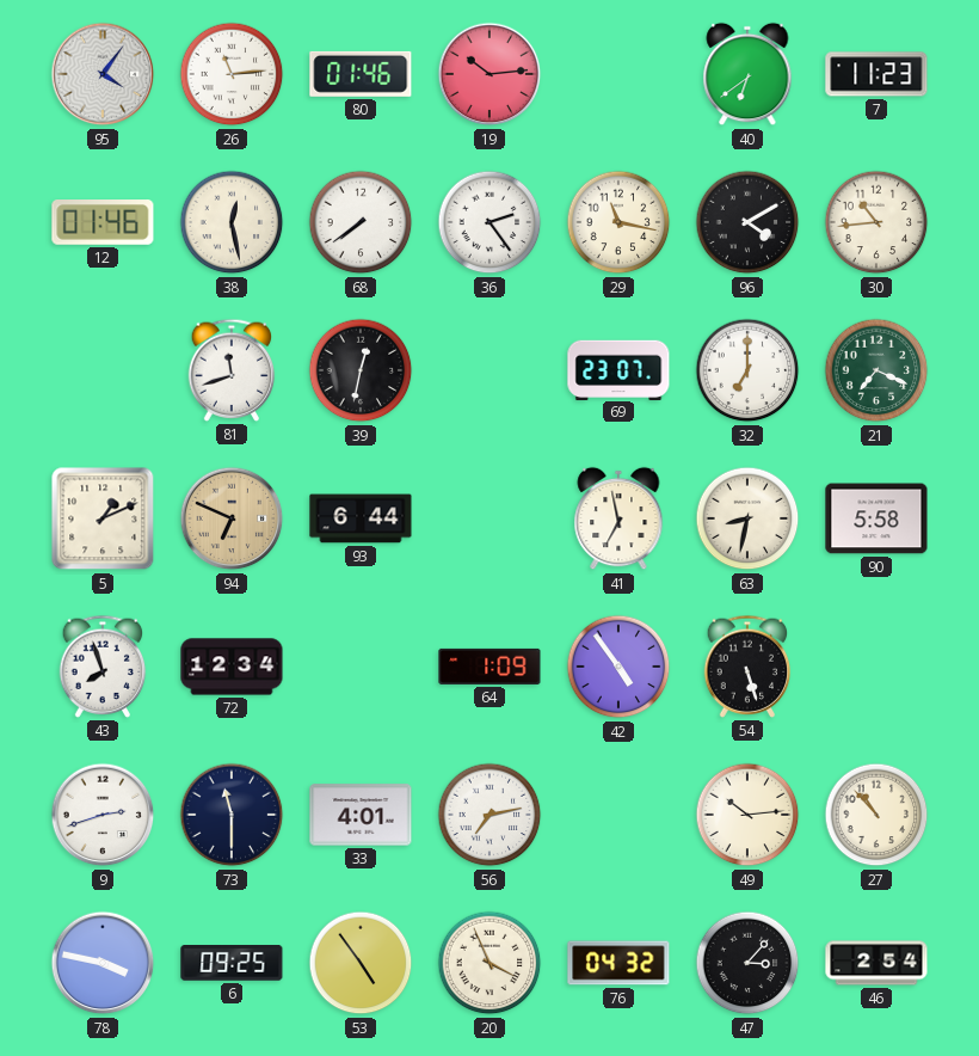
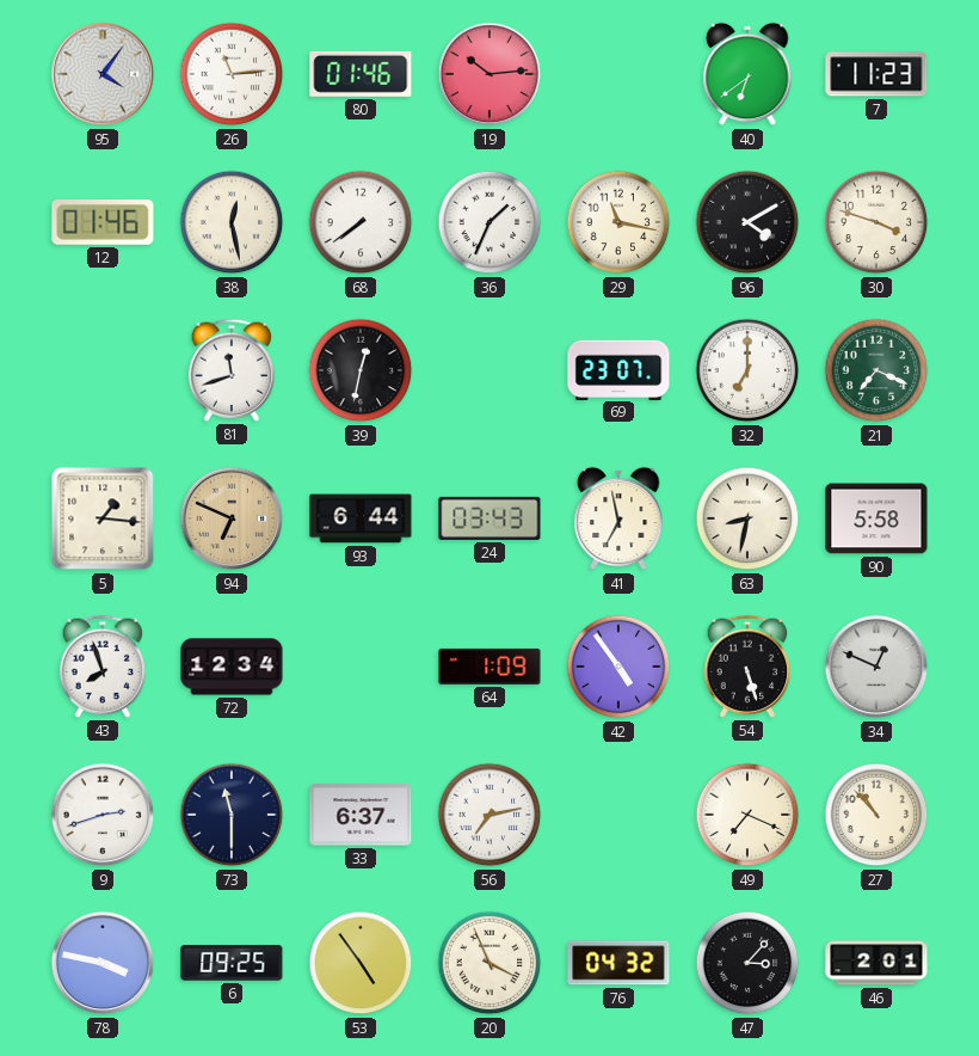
36: 2:24 -> 1:34
30: 10:44 -> 3:48
5: 1:11 -> 1:16
24: none -> 03:43
34: none -> 12:49
33: 4:01 -> 6:37
49: 10:14 -> 7:19
46: 2:54 -> 2:01
